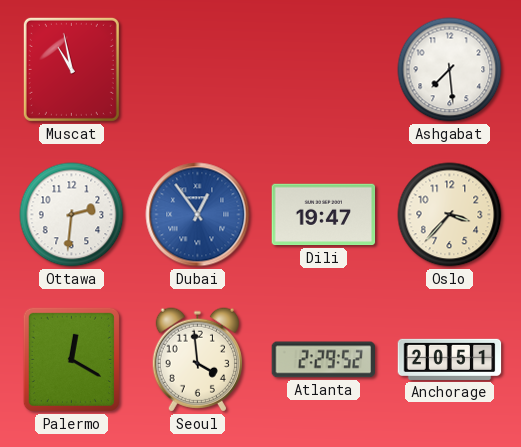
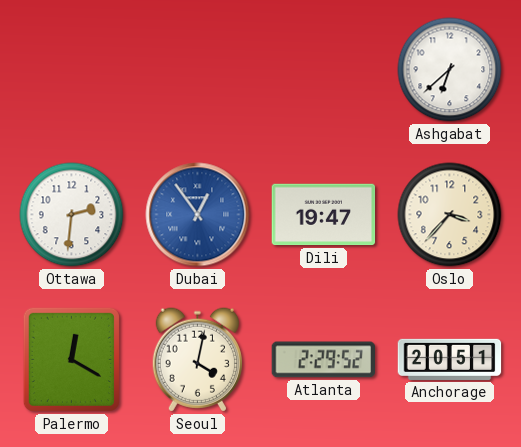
Muscat: 10:58 -> none
Ashgabat: 7:29 -> 6:38
Seoul: 3:59 -> 4:02
